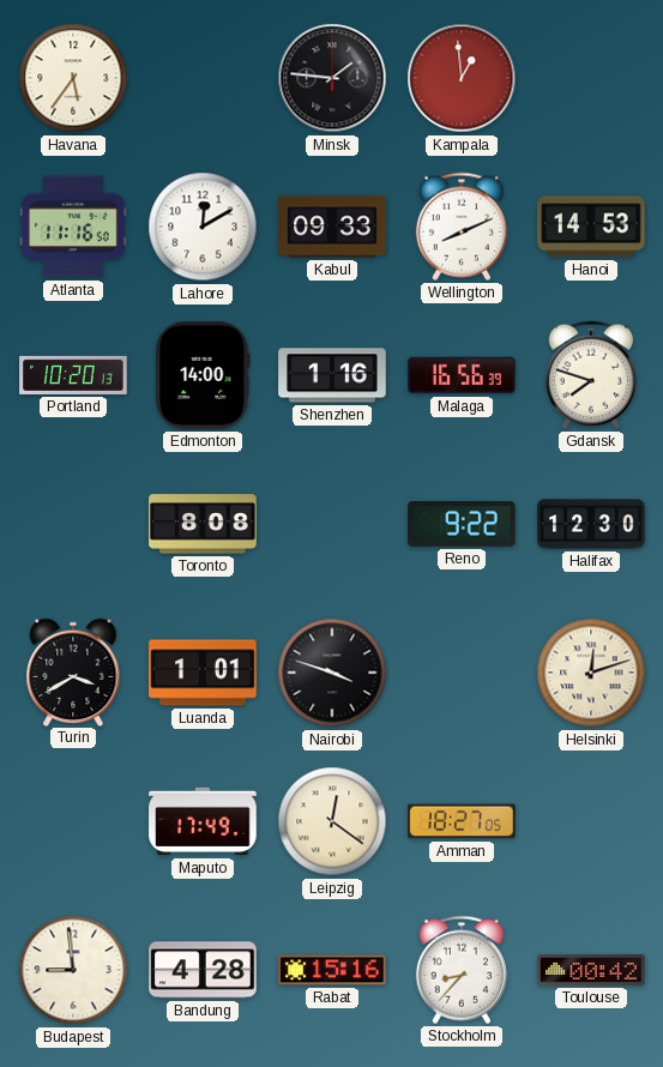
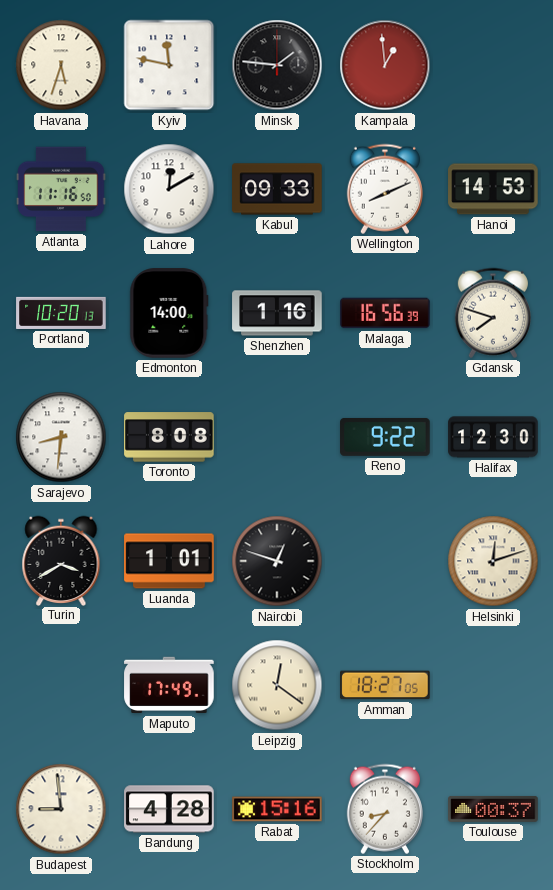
Havana: 5:36 -> 5:33
Kyiv: none -> 11:47
Sarajevo: none -> 8:31
Nairobi: 3:48 -> 12:48
Toulouse: 00:42 -> 00:37
